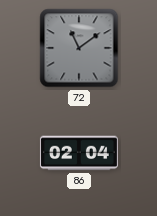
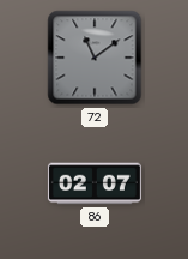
86: 02:04 -> 02:07
